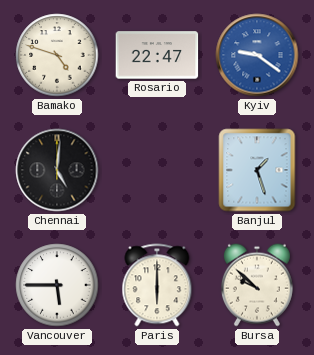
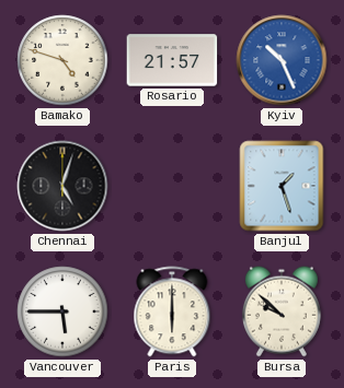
Rosario: 22:47 -> 21:57
Kyiv: 9:21 -> 10:26
Chennai: 5:01 -> 5:03
